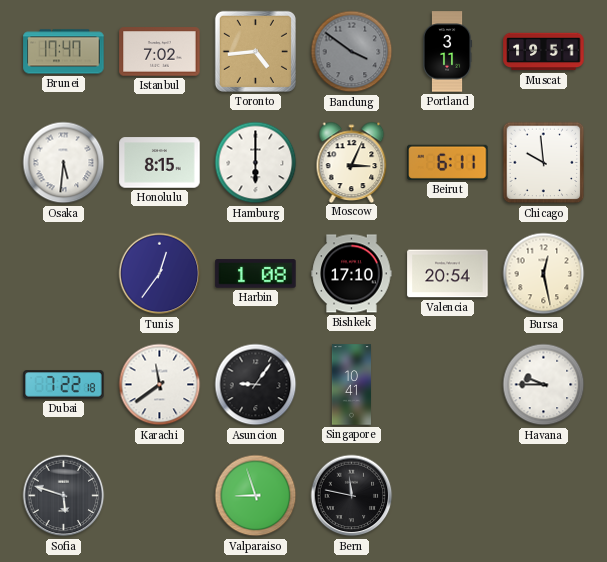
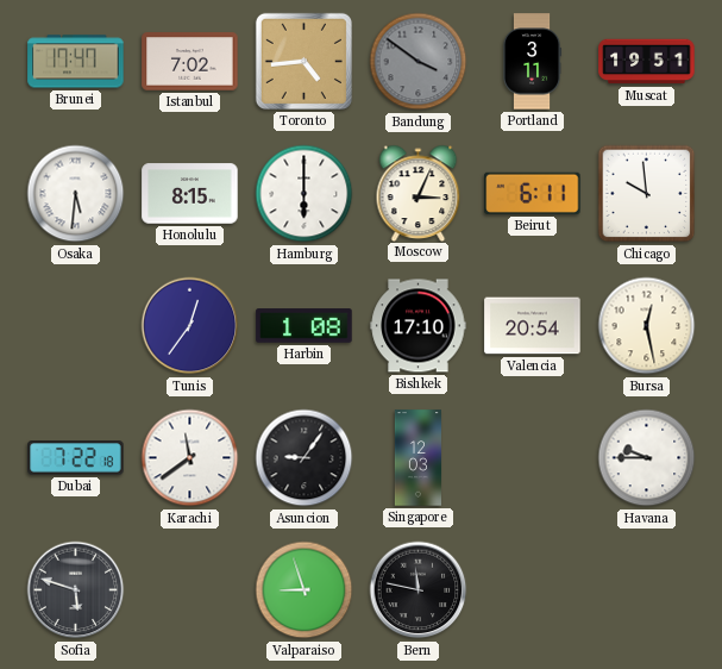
Singapore: 10:41 -> 12:03
